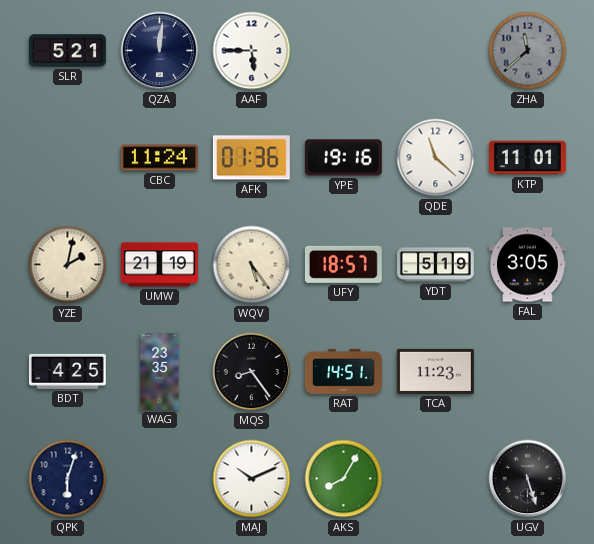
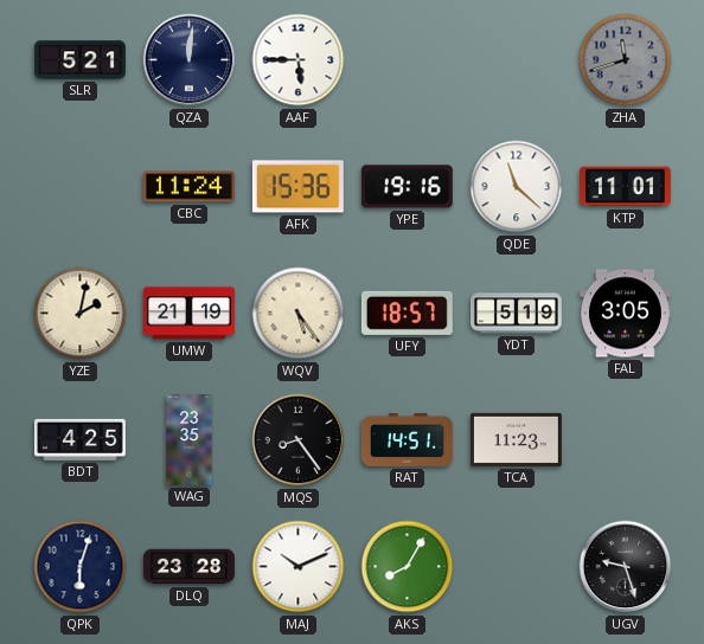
ZHA: 11:38 -> 11:42
AFK: 01:36 -> 15:36
DLQ: none -> 23:28
UGV: 5:27 -> 9:27
